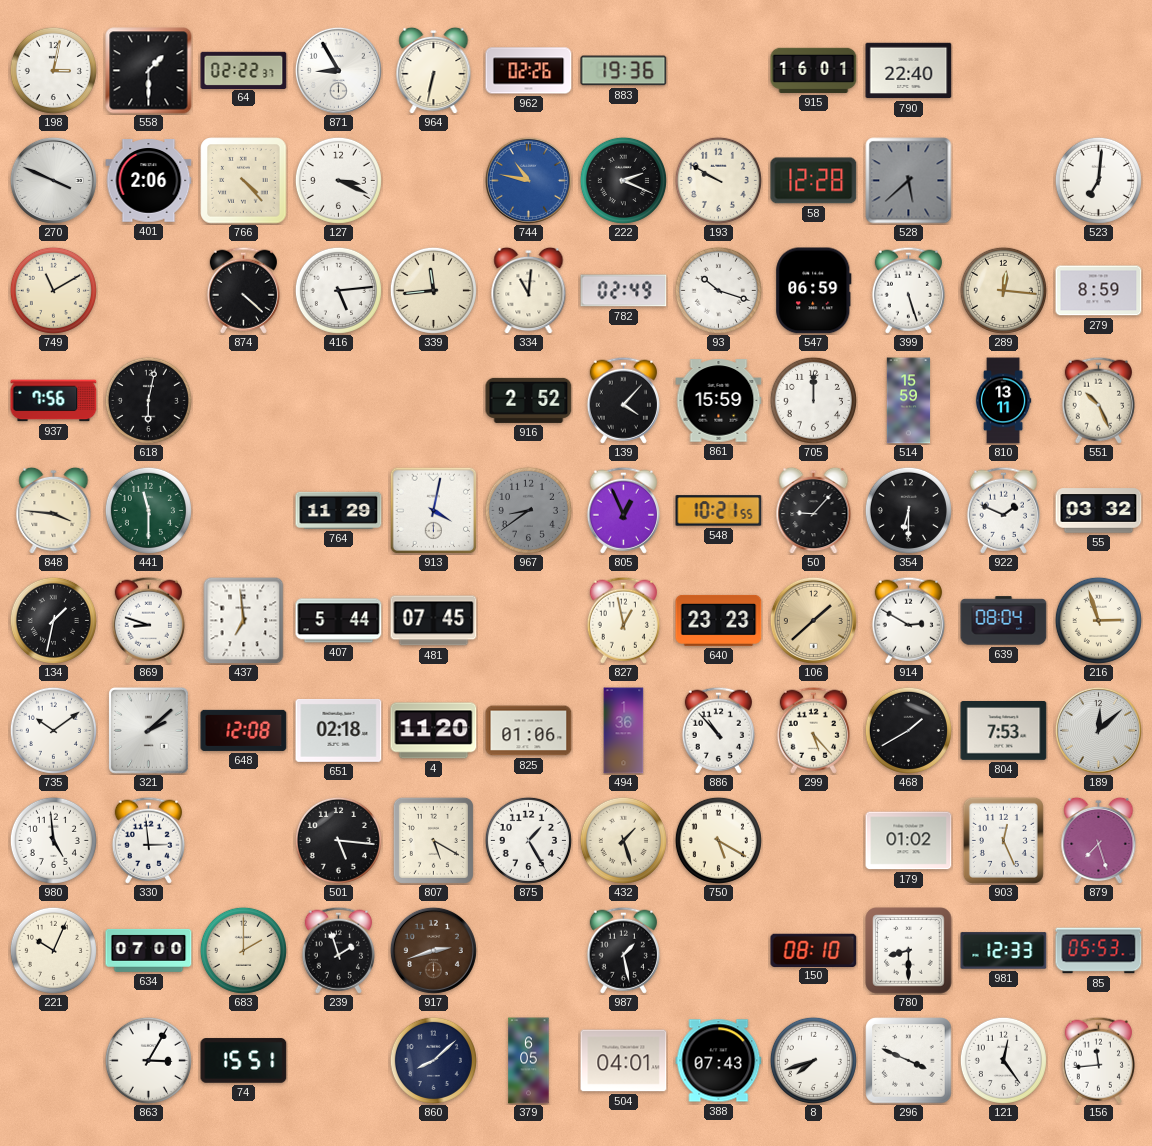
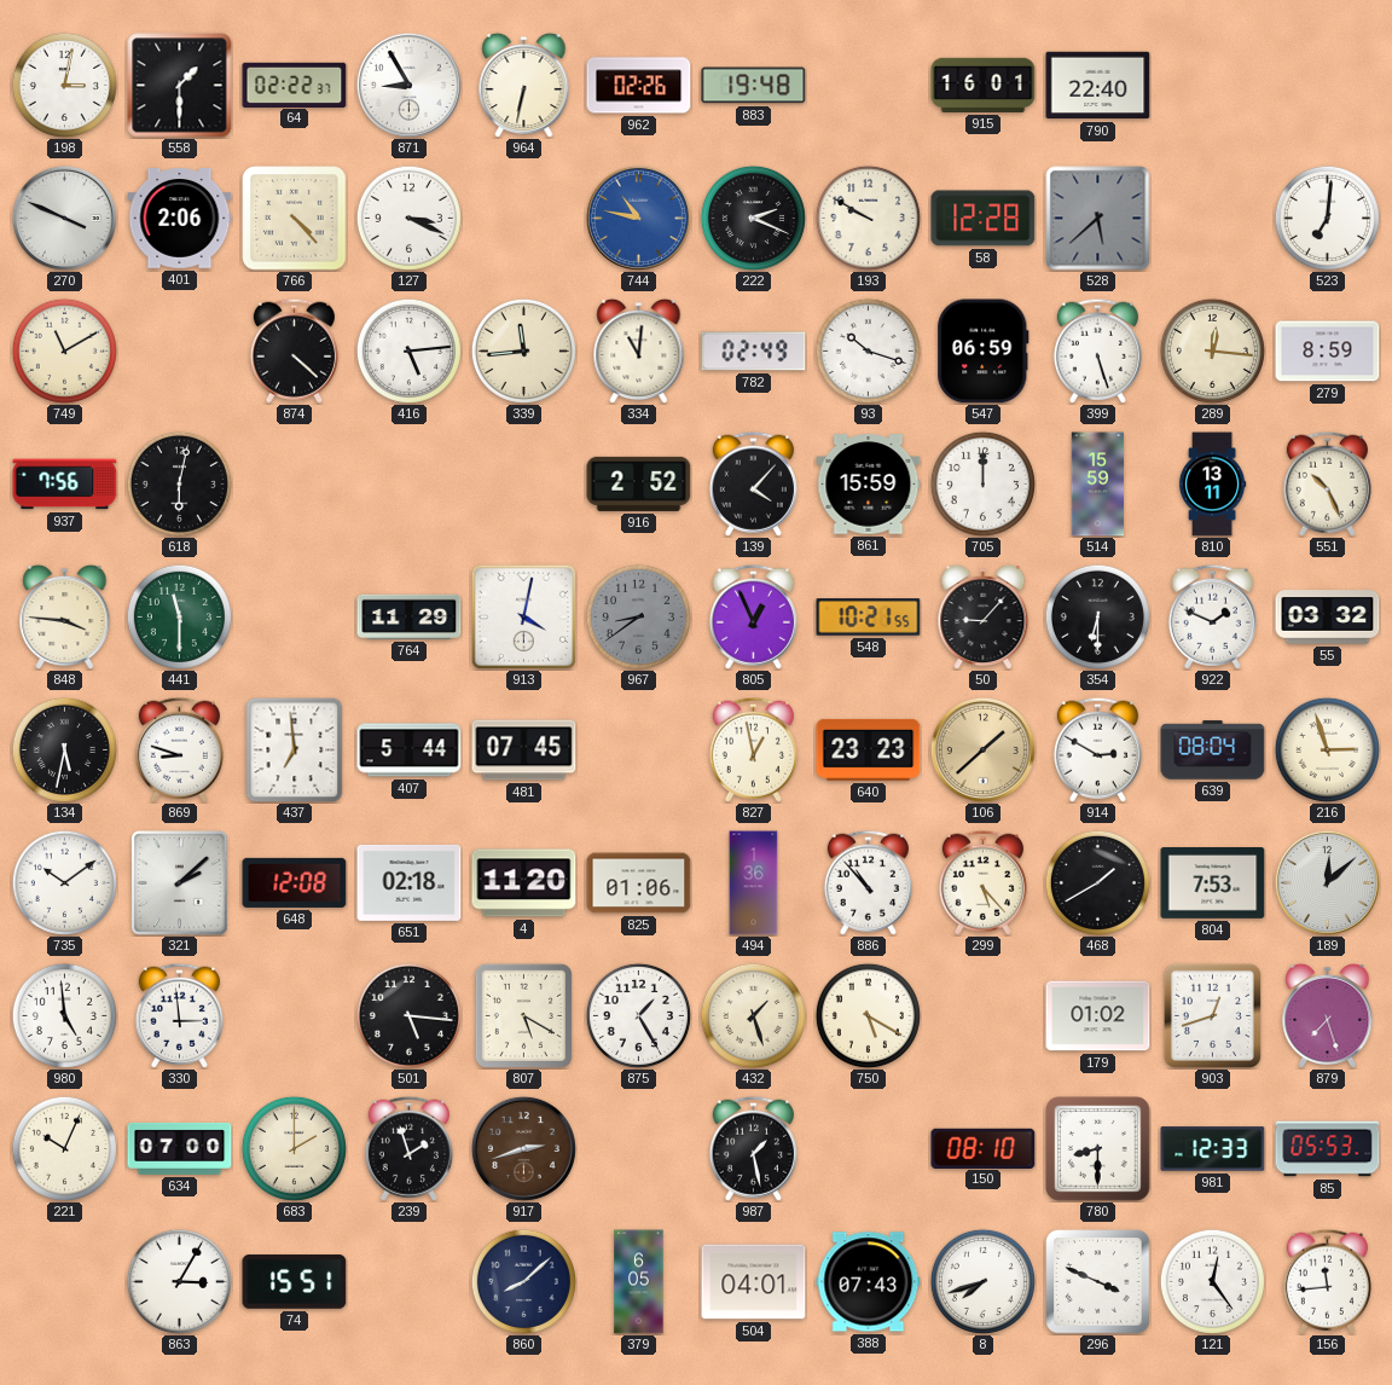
883: 19:36 -> 19:48
134: 1:32 -> 5:32
903: 12:26 -> 12:42
